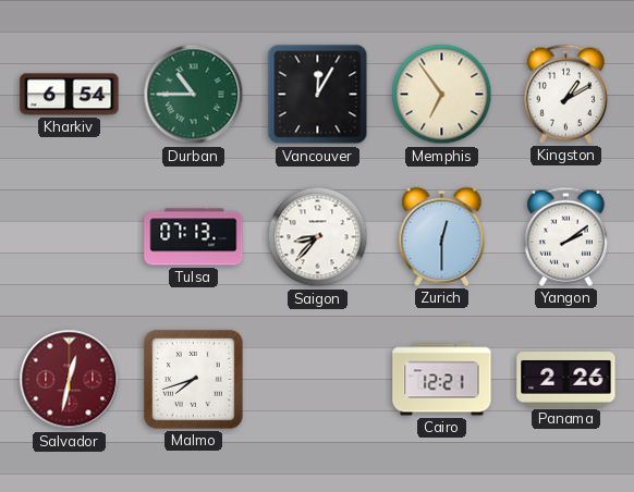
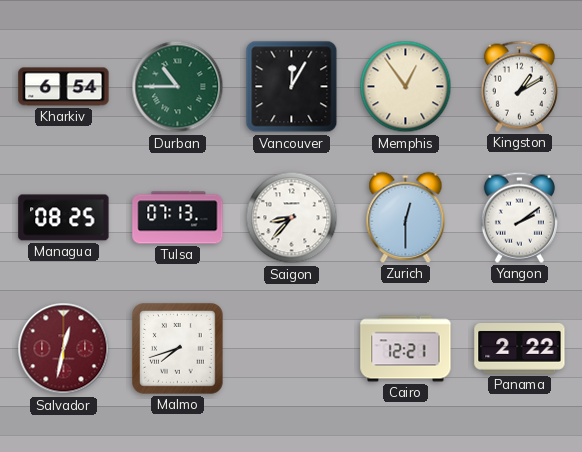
Memphis: 6:54 -> 12:54
Managua: none -> 08:25
Panama: 2:26 -> 2:22
